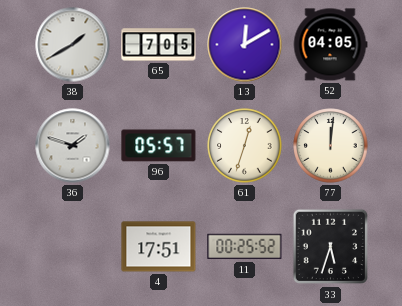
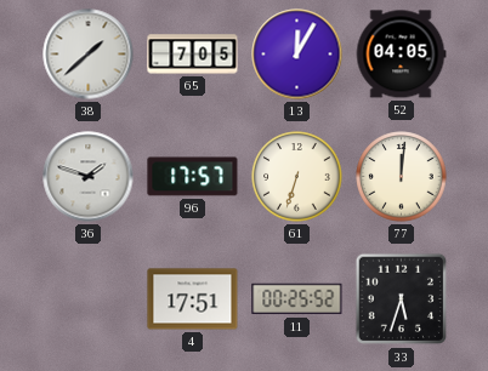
38: 1:40 -> 1:38
13: 12:10 -> 12:05
96: 05:57 -> 17:57
61: 12:33 -> 6:33
